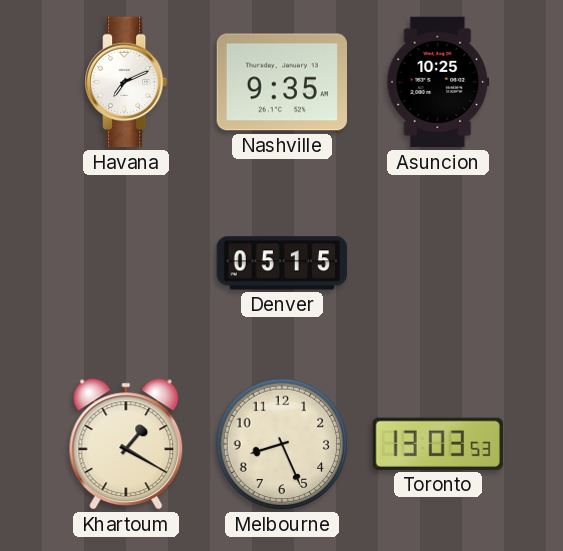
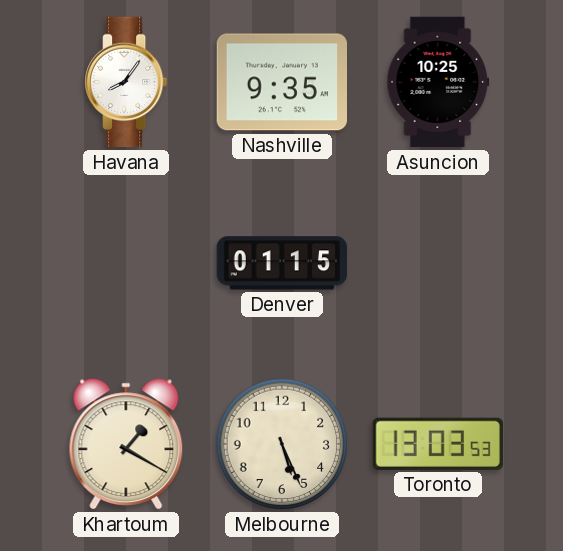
Havana: 7:11 -> 8:06
Denver: 05:15 -> 01:15
Melbourne: 8:26 -> 5:26
